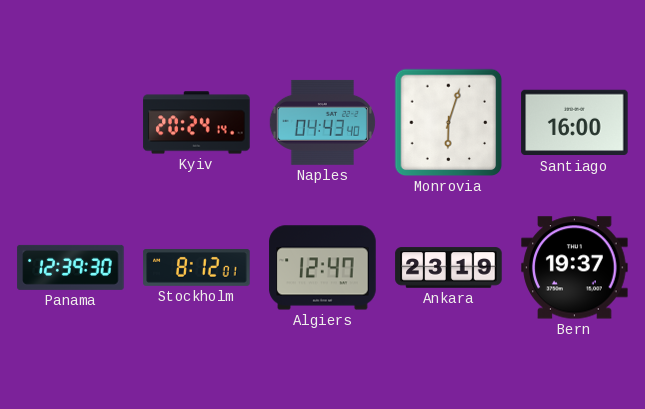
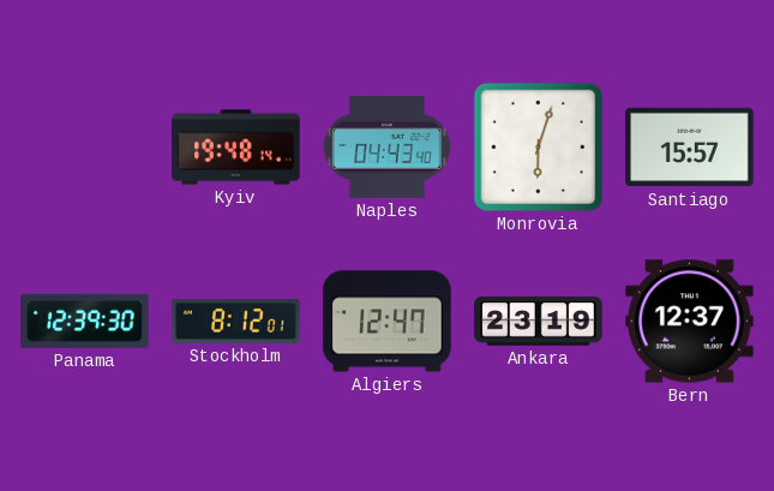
Kyiv: 20:24 -> 19:48
Santiago: 16:00 -> 15:57
Bern: 19:37 -> 12:37
